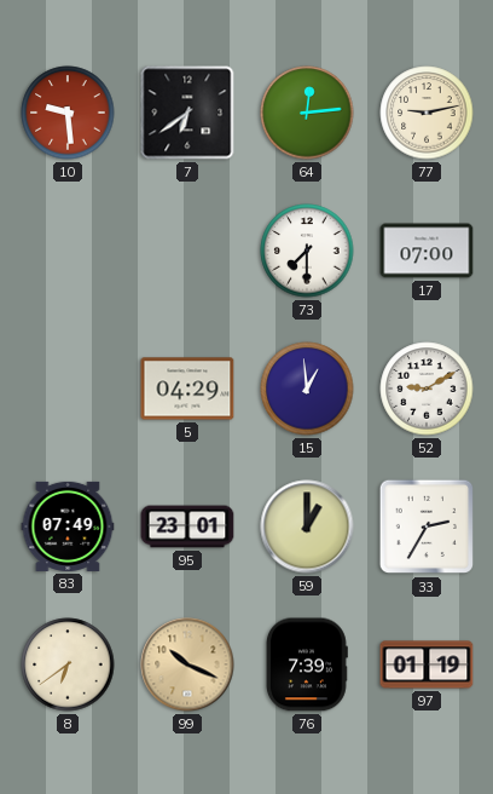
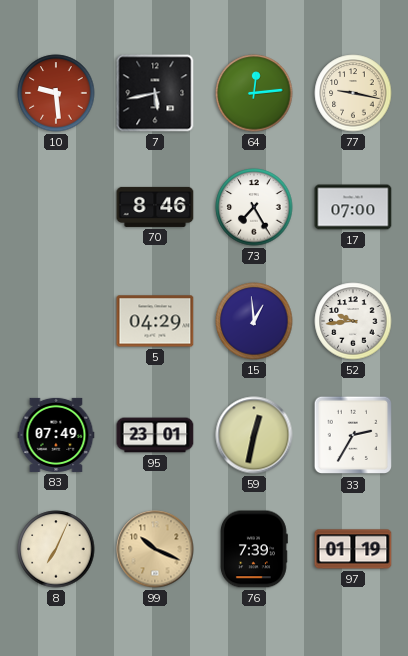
7: 6:39 -> 5:43
77: 9:13 -> 9:17
70: none -> 8:46
73: 7:30 -> 7:25
52: 9:10 -> 9:44
59: 1:00 -> 12:32
8: 6:39 -> 7:04
